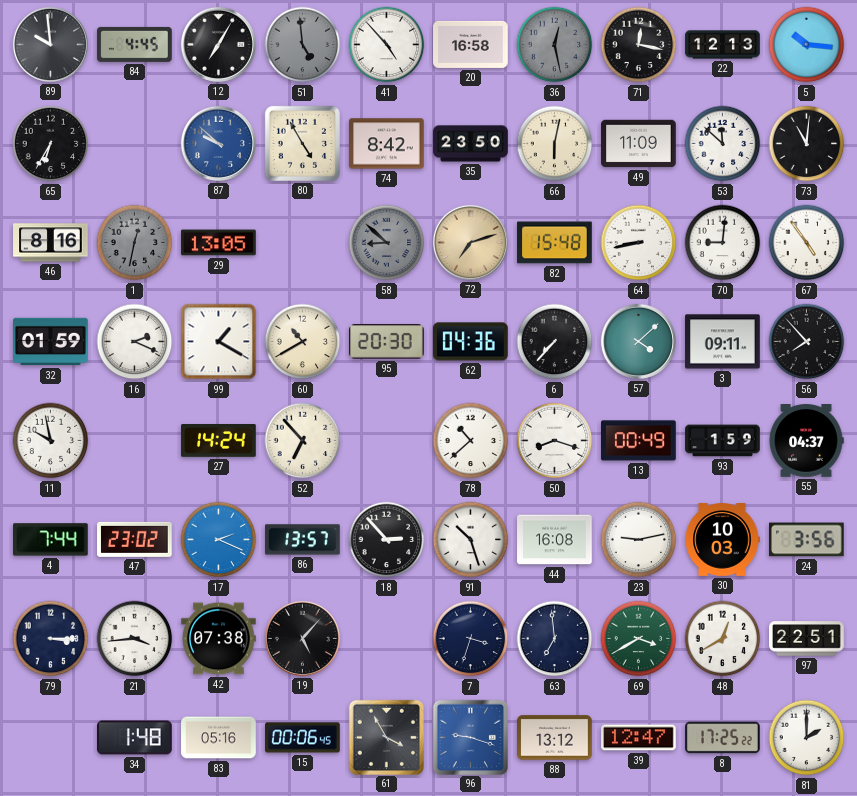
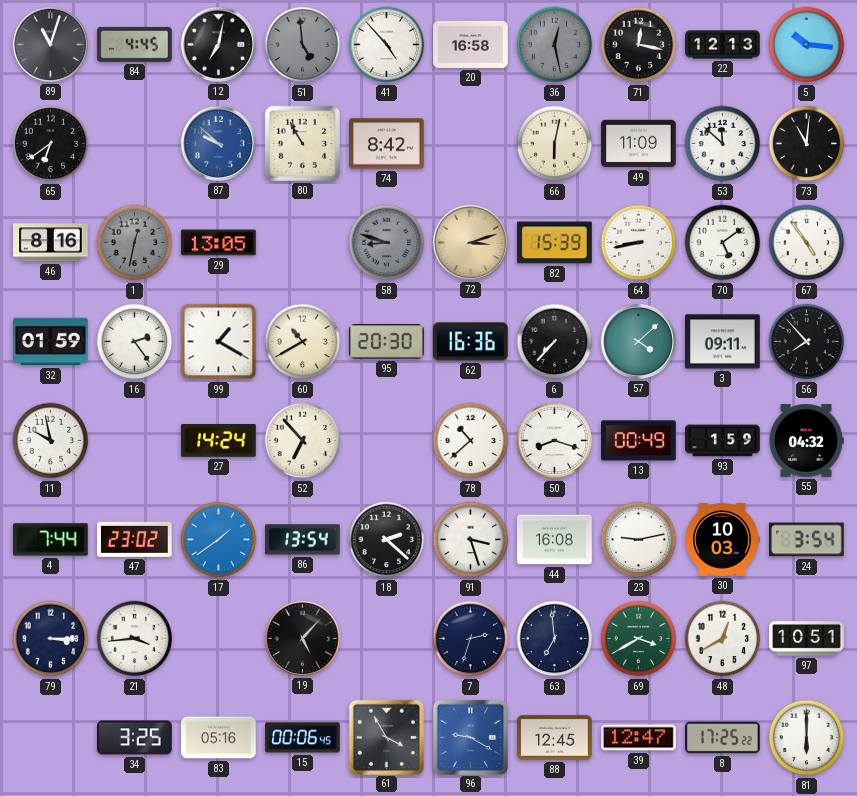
89: 9:59 -> 11:03
12: 7:05 -> 7:02
65: 6:35 -> 6:39
80: 4:55 -> 10:55
35: 23:50 -> none
58: 8:52 -> 8:48
72: 7:12 -> 3:12
82: 15:48 -> 15:39
70: 9:01 -> 5:09
16: 2:19 -> 2:24
62: 04:36 -> 16:36
55: 04:37 -> 04:32
17: 2:19 -> 1:39
86: 13:57 -> 13:54
18: 2:53 -> 2:22
91: 10:27 -> 3:27
24: 3:56 -> 3:54
42: 07:38 -> none
7: 3:33 -> 2:33
97: 22:51 -> 10:51
34: 1:48 -> 3:25
96: 9:18 -> 9:20
88: 13:12 -> 12:45
81: 2:00 -> 6:00
